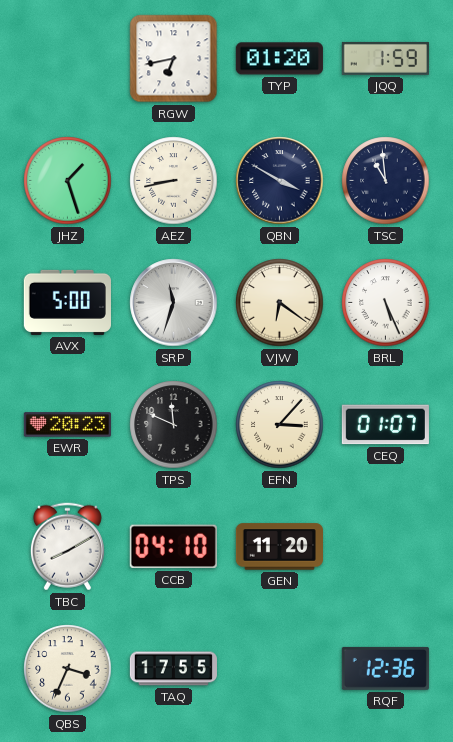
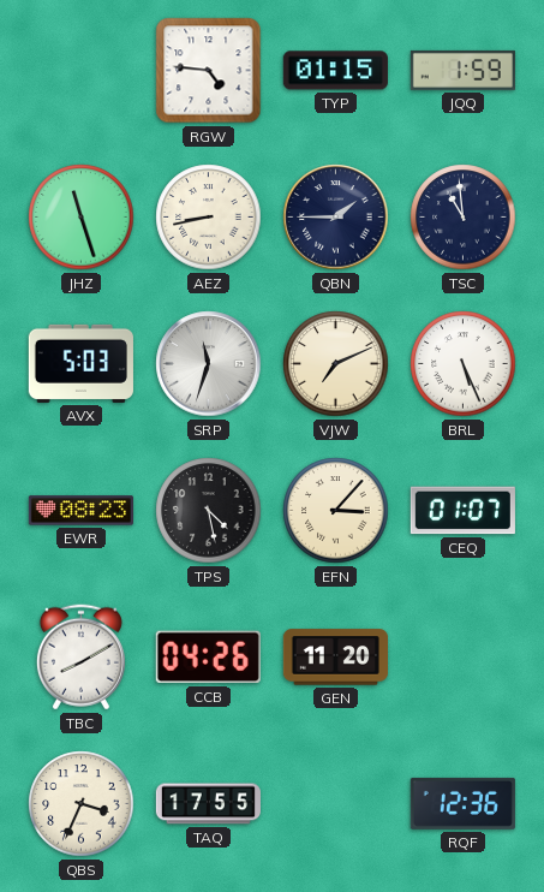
RGW: 6:43 -> 4:46
TYP: 01:20 -> 01:15
JHZ: 1:27 -> 11:27
QBN: 3:50 -> 1:45
AVX: 5:00 -> 5:03
VJW: 6:21 -> 7:11
EWR: 20:23 -> 08:23
TPS: 11:49 -> 4:28
CCB: 04:10 -> 04:26
